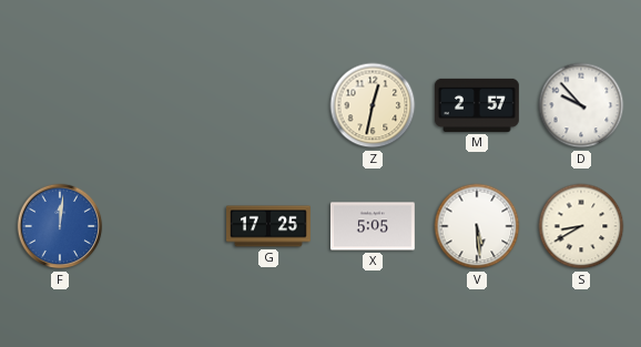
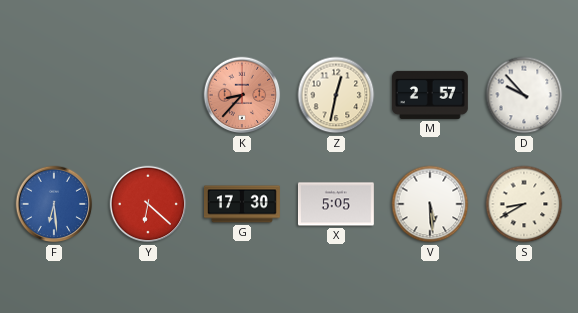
K: none -> 8:37
F: 12:01 -> 6:29
Y: none -> 6:22
G: 17:25 -> 17:30
